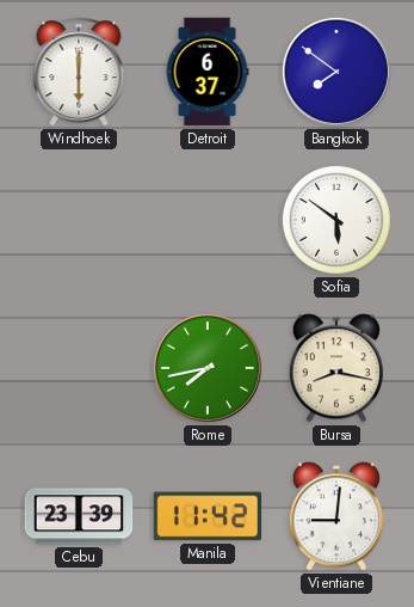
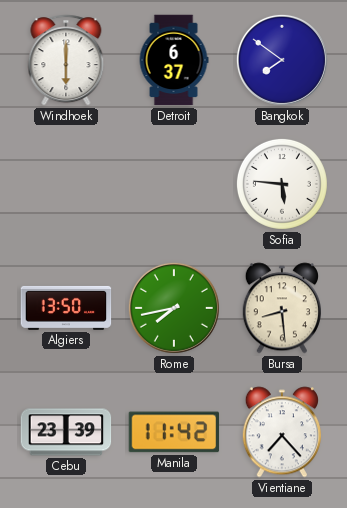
Sofia: 5:51 -> 5:46
Algiers: none -> 13:50
Bursa: 8:17 -> 8:29
Vientiane: 9:01 -> 7:23
